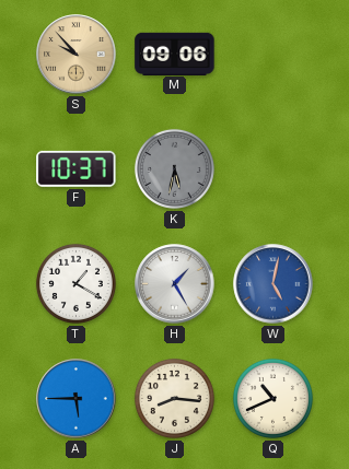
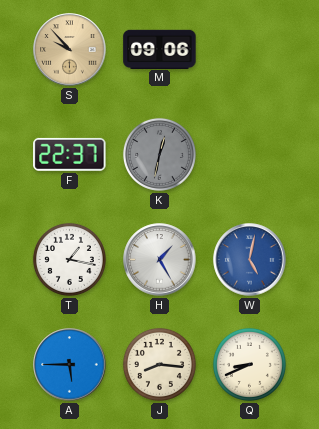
F: 10:37 -> 22:37
K: 5:32 -> 12:32
T: 1:20 -> 1:17
Q: 10:41 -> 8:41
